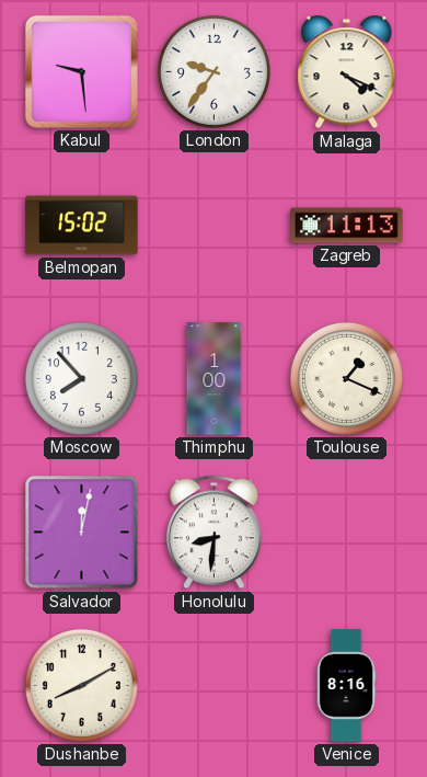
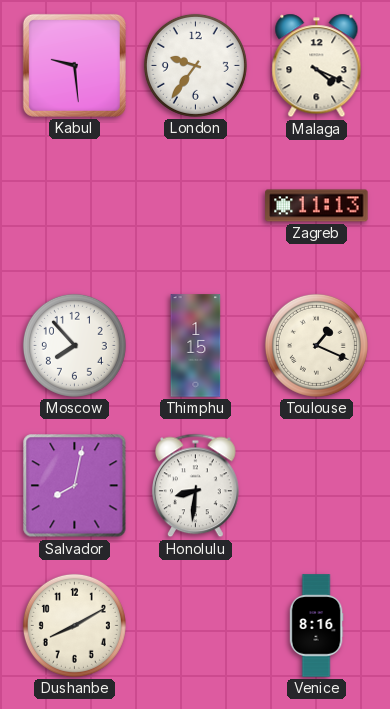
Belmopan: 15:02 -> none
Thimphu: 1:00 -> 1:15
Salvador: 12:02 -> 8:02
